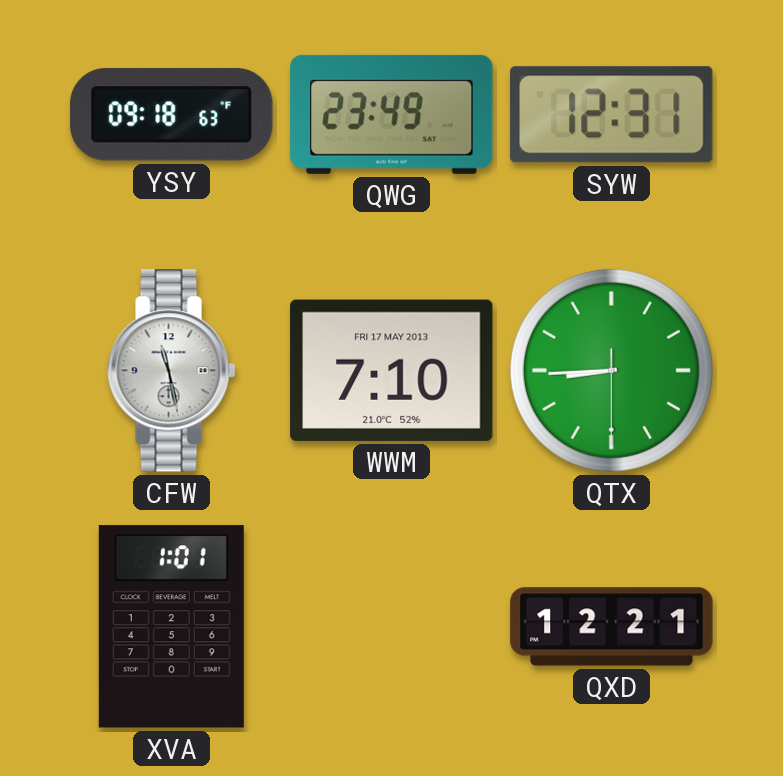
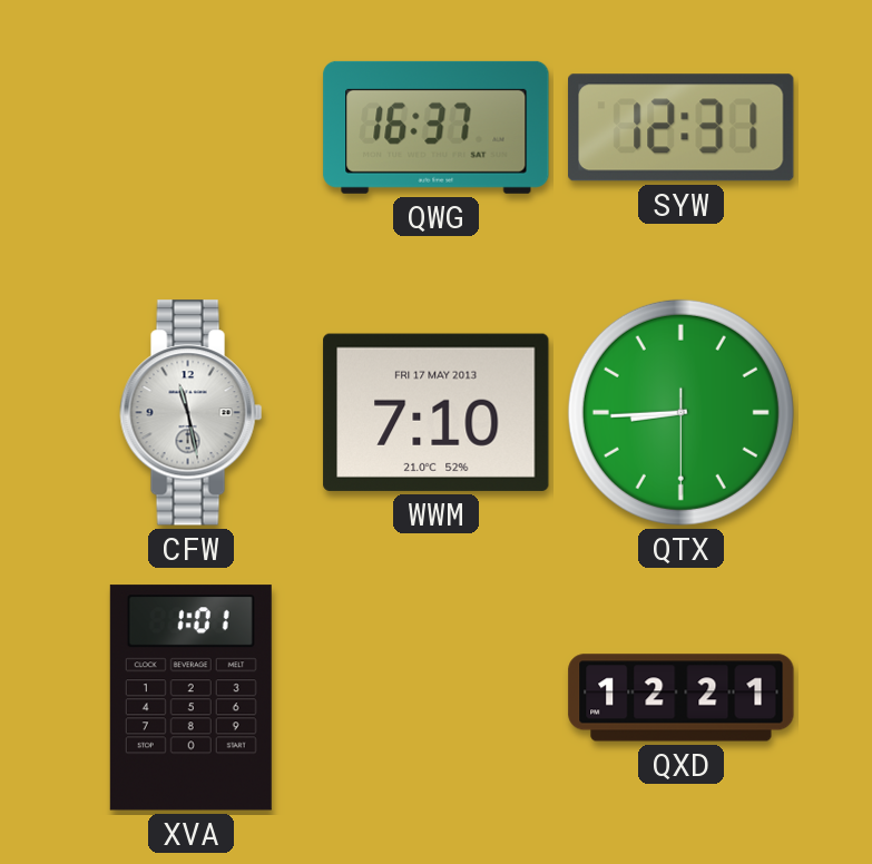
YSY: 09:18 -> none
QWG: 23:49 -> 16:37
